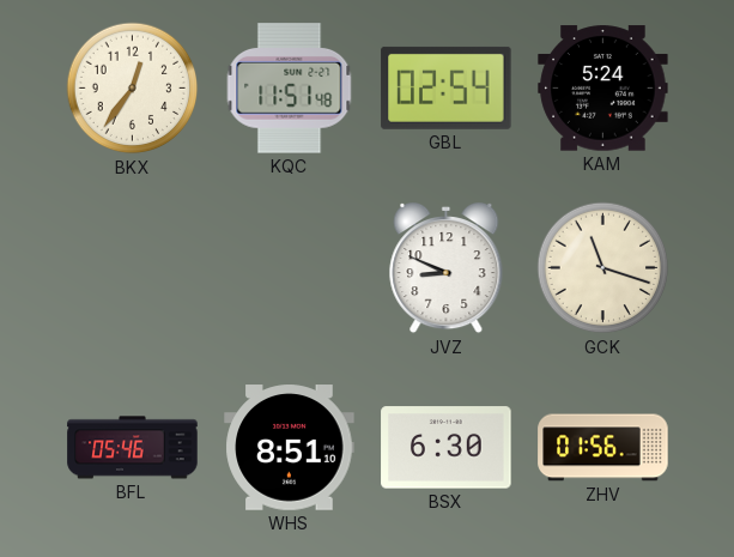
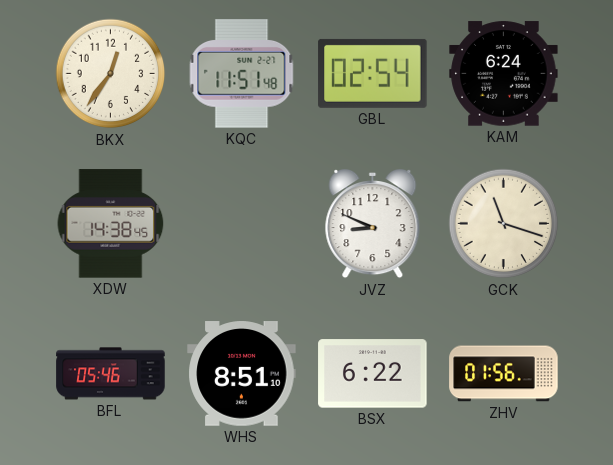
KAM: 5:24 -> 6:24
XDW: none -> 14:38
BSX: 6:30 -> 6:22
